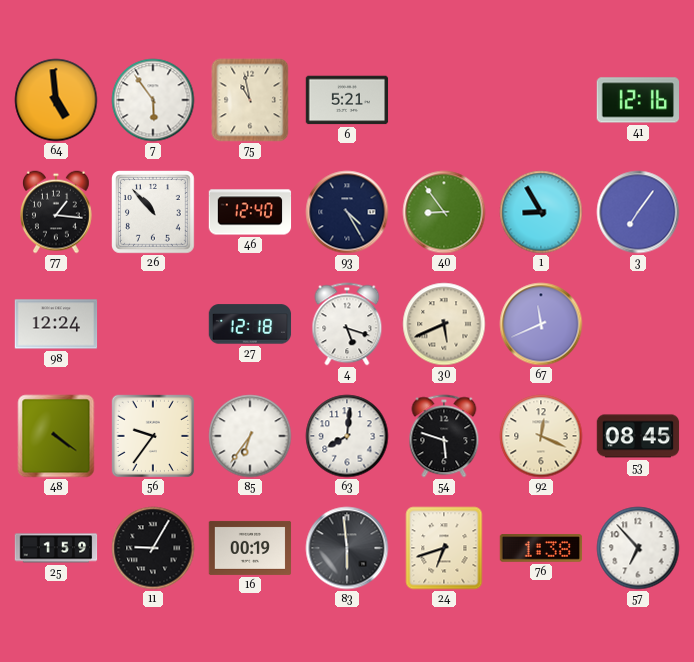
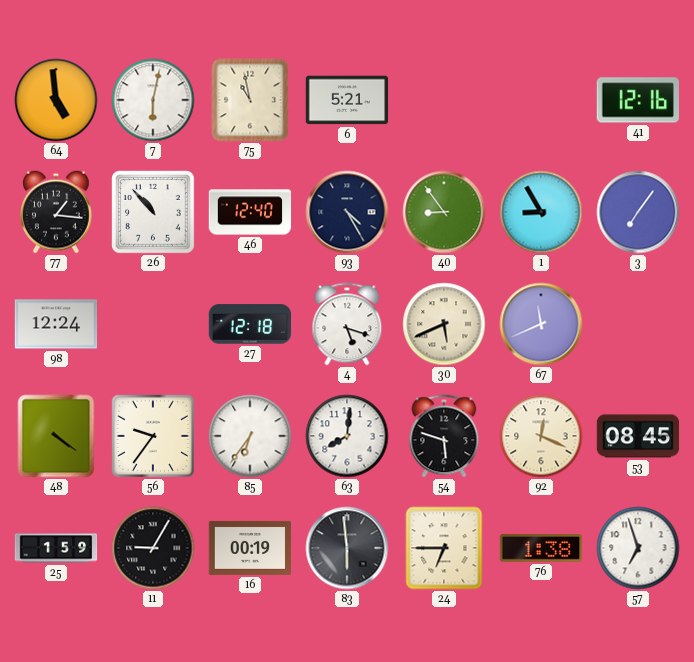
7: 5:54 -> 6:02
24: 6:42 -> 6:45
57: 6:53 -> 6:57
